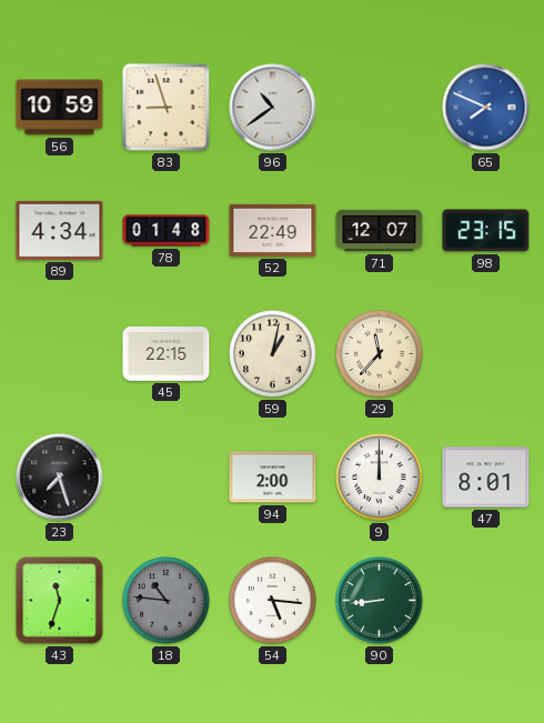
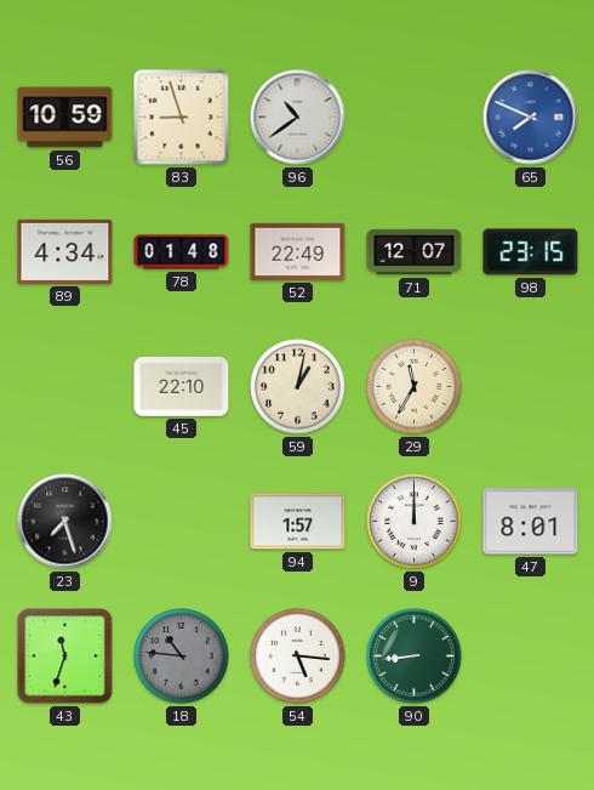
45: 22:15 -> 22:10
29: 11:37 -> 11:35
94: 2:00 -> 1:57
